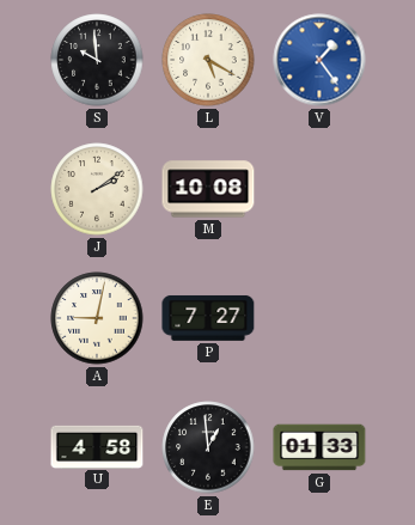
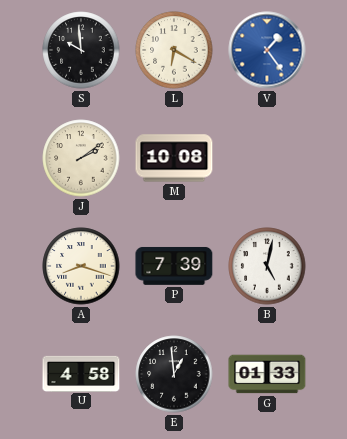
L: 5:20 -> 6:20
A: 9:02 -> 8:18
P: 7:27 -> 7:39
B: none -> 5:02
